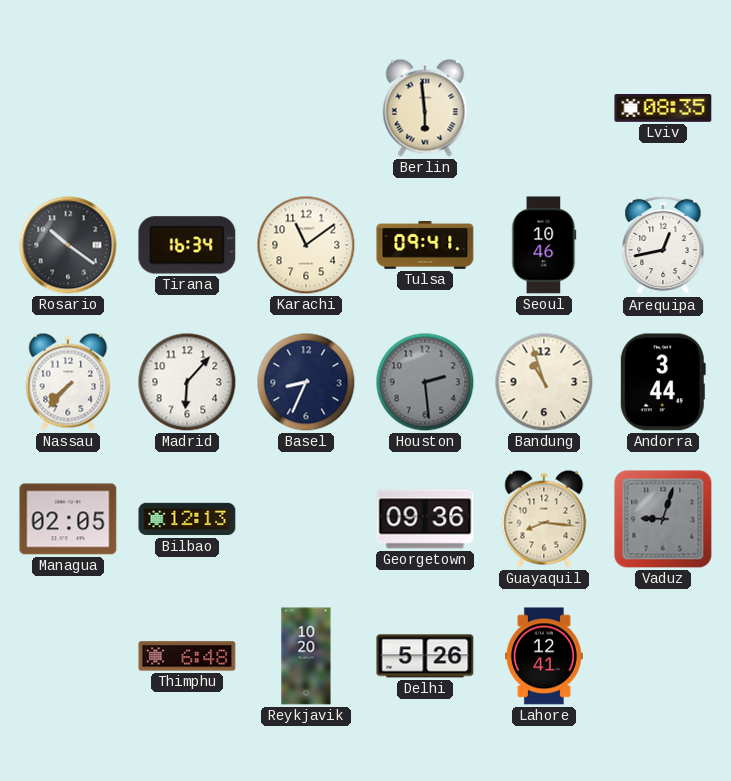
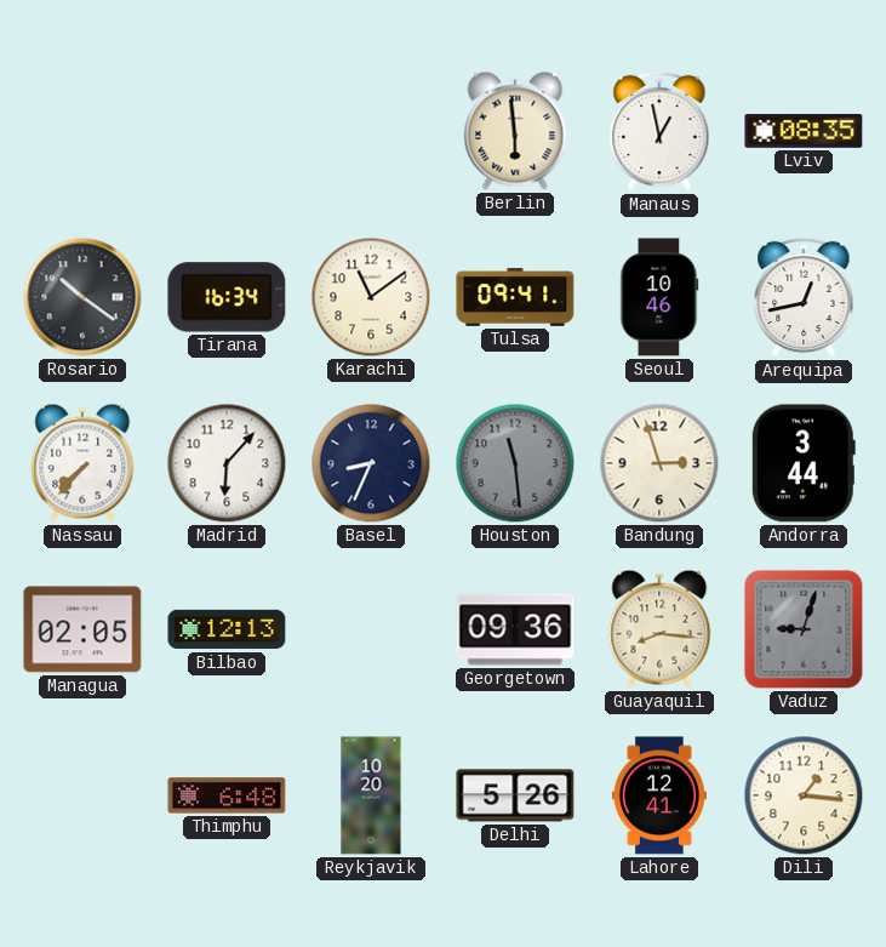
Manaus: none -> 12:58
Houston: 2:29 -> 11:29
Bandung: 10:57 -> 2:57
Dili: none -> 1:16
